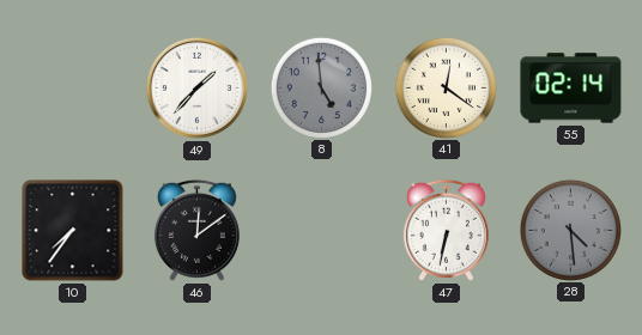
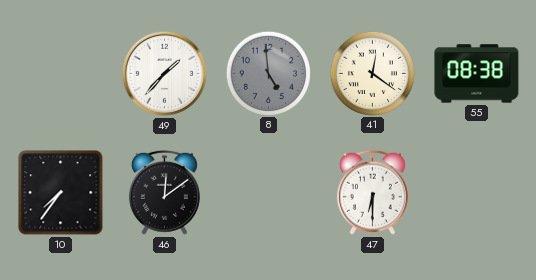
55: 02:14 -> 08:38
47: 6:32 -> 6:30
28: 4:29 -> none
